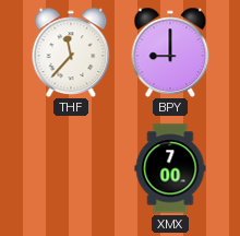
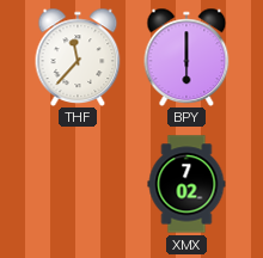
BPY: 9:00 -> 6:00
XMX: 7:00 -> 7:02
